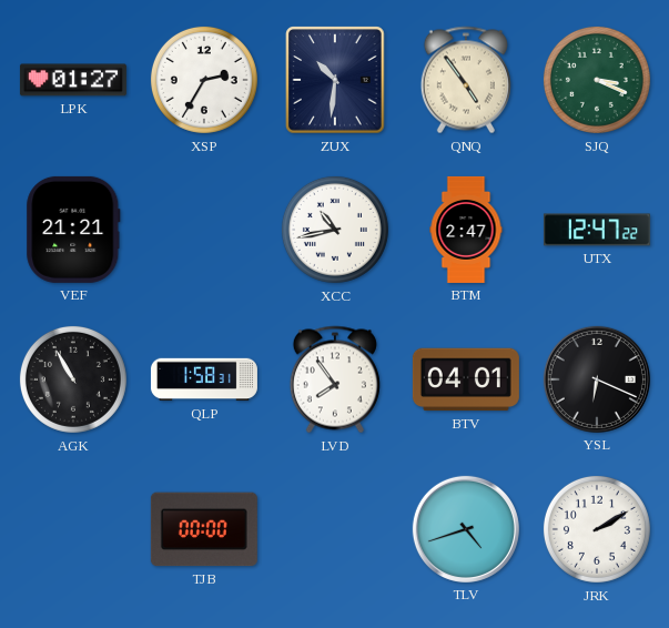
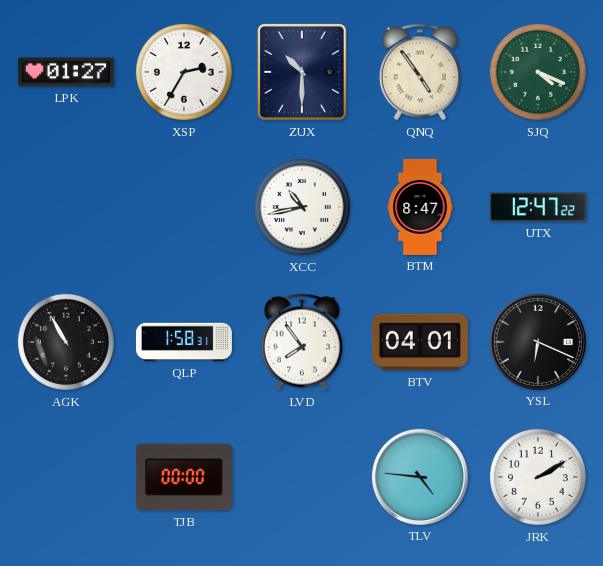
ZUX: 10:31 -> 10:30
SJQ: 3:19 -> 4:19
VEF: 21:21 -> none
BTM: 2:47 -> 8:47
TLV: 4:42 -> 4:46
